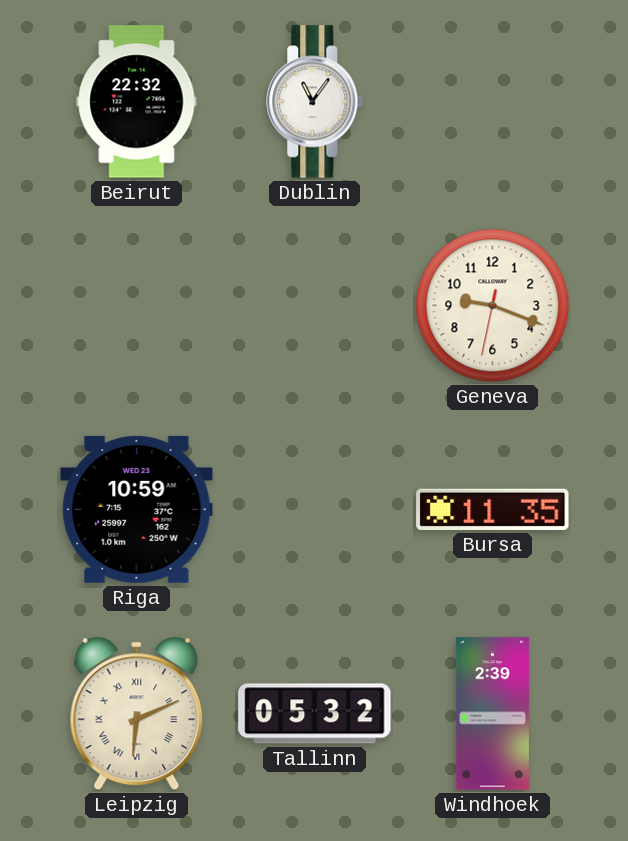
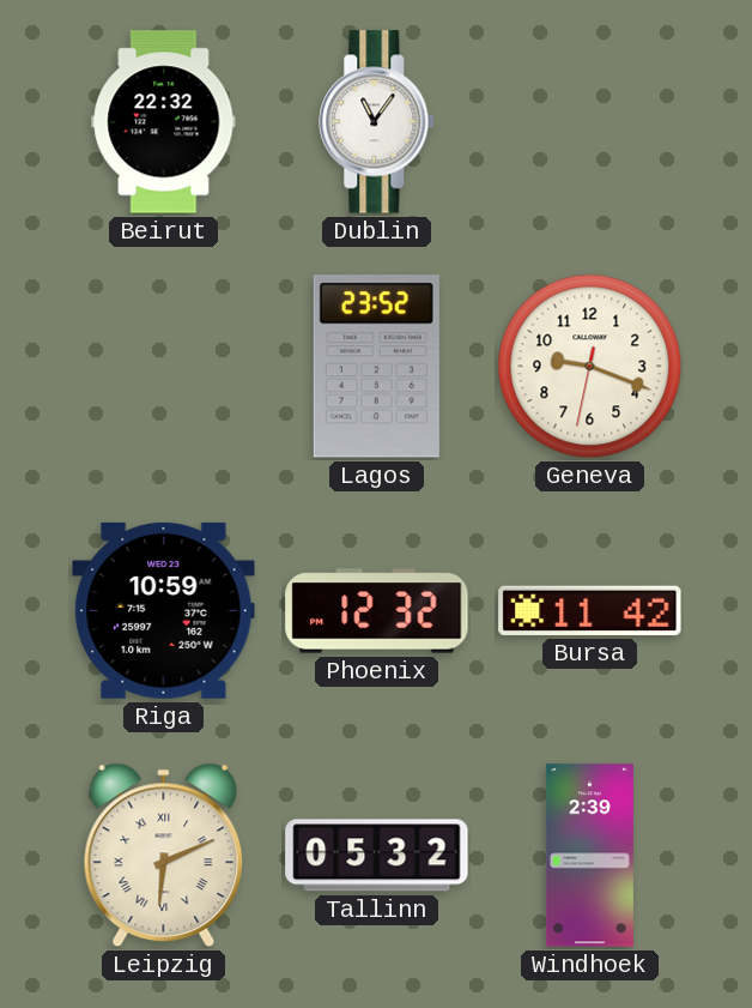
Lagos: none -> 23:52
Phoenix: none -> 12:32
Bursa: 11:35 -> 11:42
